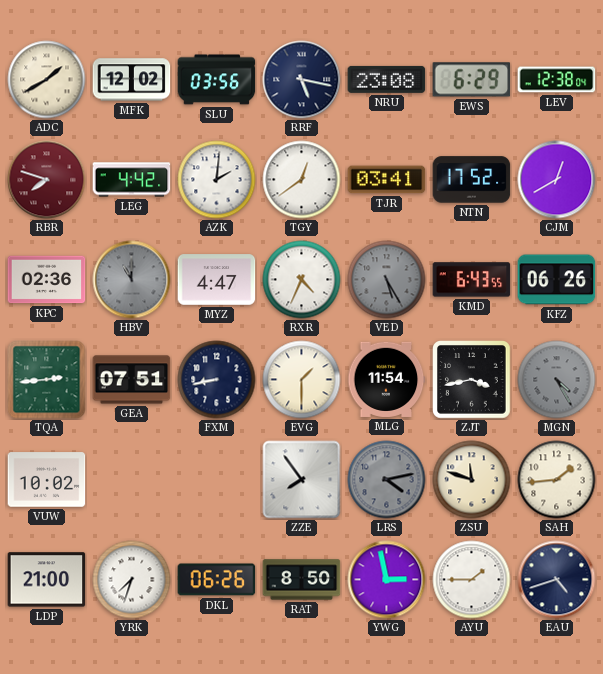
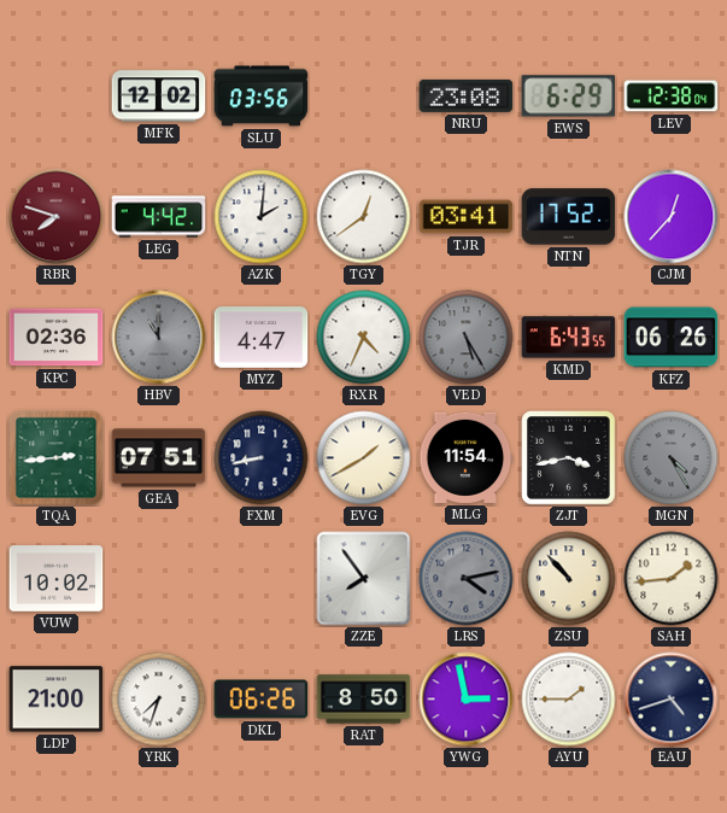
ADC: 1:40 -> none
RRF: 5:17 -> none
CJM: 12:40 -> 12:37
EVG: 1:30 -> 1:40
ZSU: 11:48 -> 10:53
